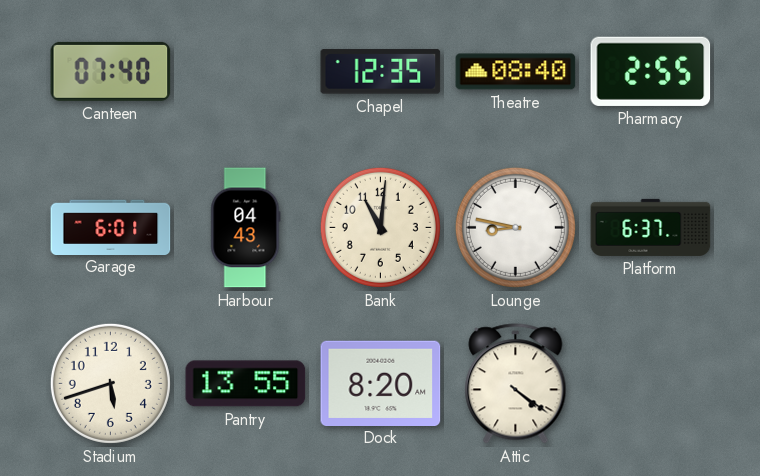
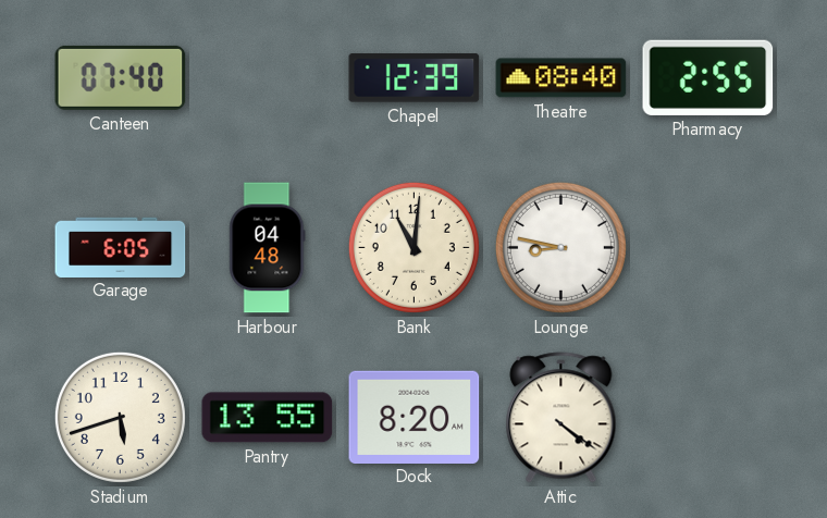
Chapel: 12:35 -> 12:39
Garage: 6:01 -> 6:05
Harbour: 04:43 -> 04:48
Platform: 6:37 -> none
